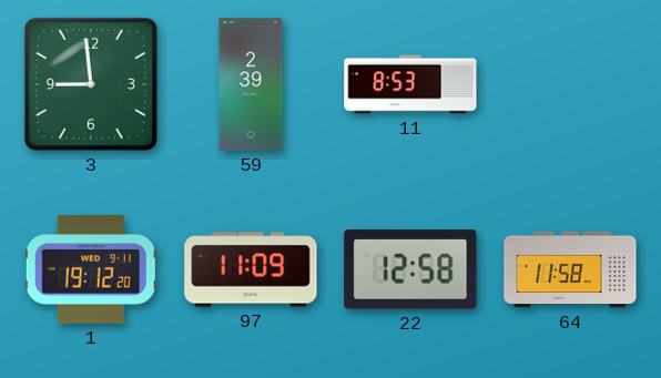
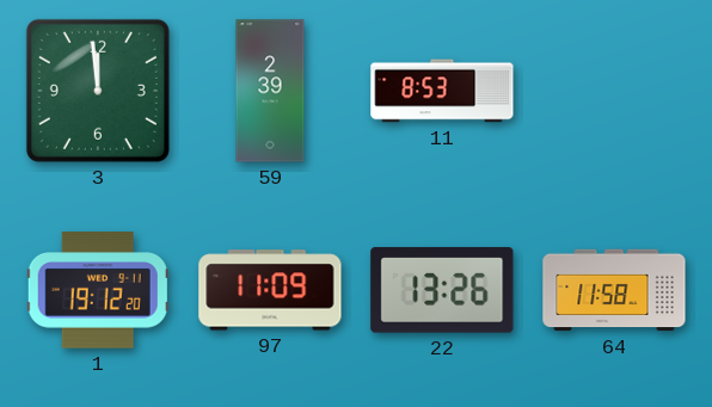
3: 8:59 -> 11:59
22: 12:58 -> 13:26
